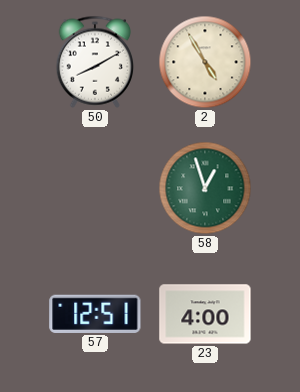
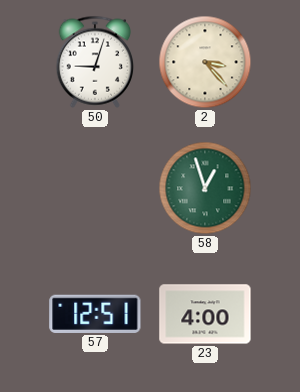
50: 8:10 -> 9:03
2: 4:55 -> 3:23
